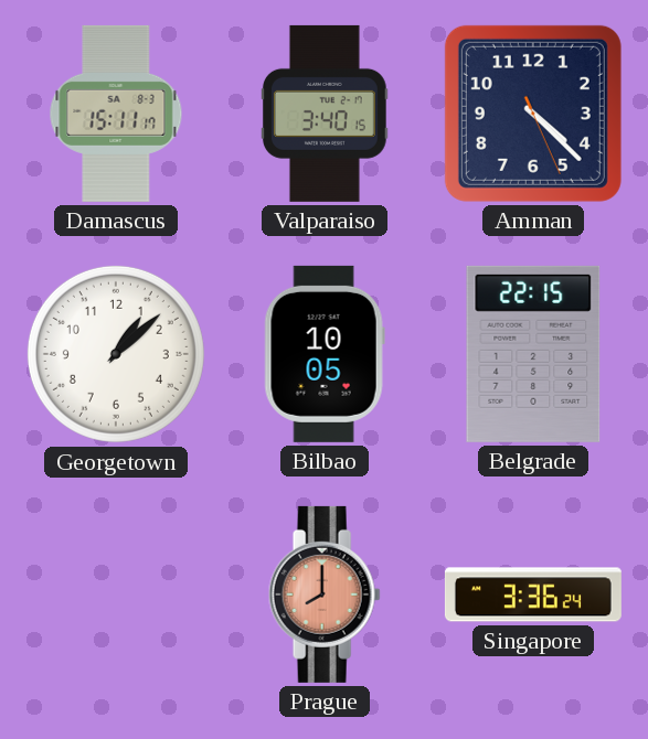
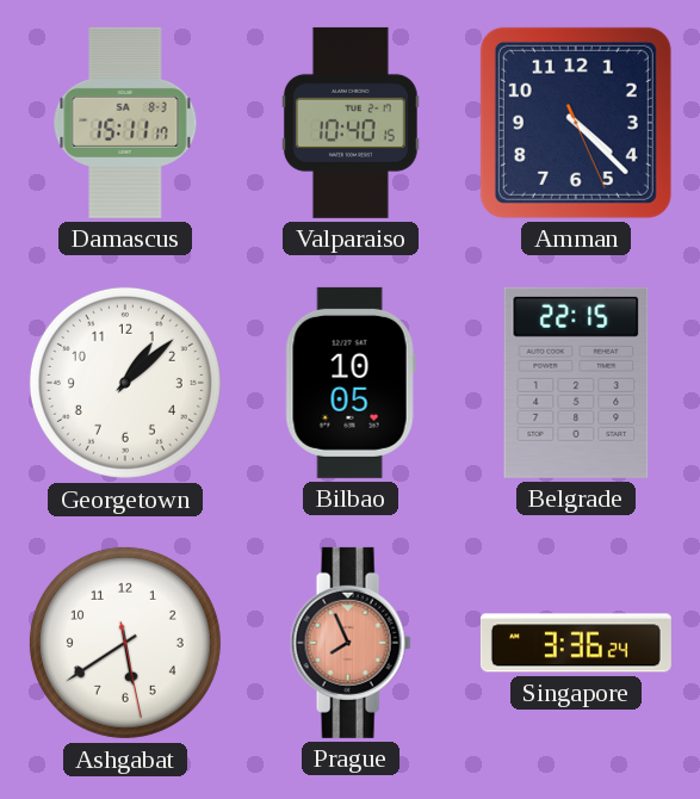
Valparaiso: 3:40 -> 10:40
Ashgabat: none -> 5:39
Prague: 8:00 -> 7:56
